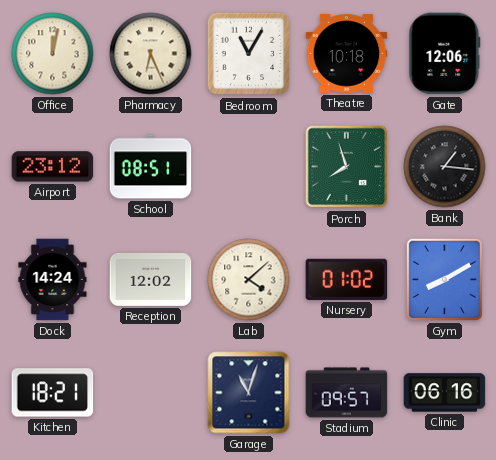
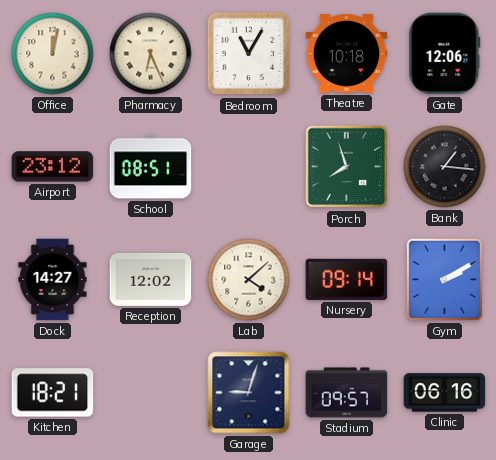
Dock: 14:24 -> 14:27
Nursery: 01:02 -> 09:14
Gym: 8:10 -> 2:10
Garage: 11:03 -> 9:03
